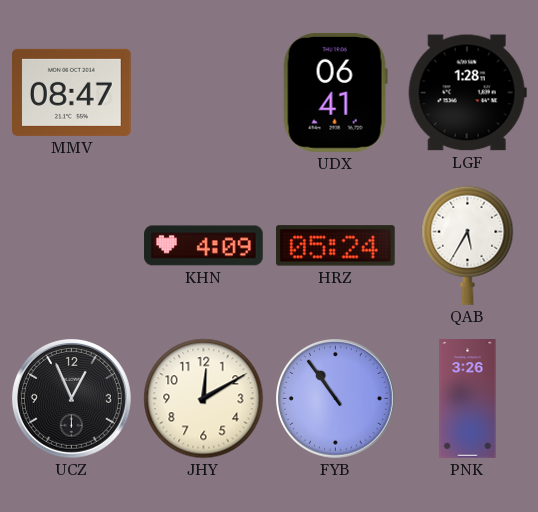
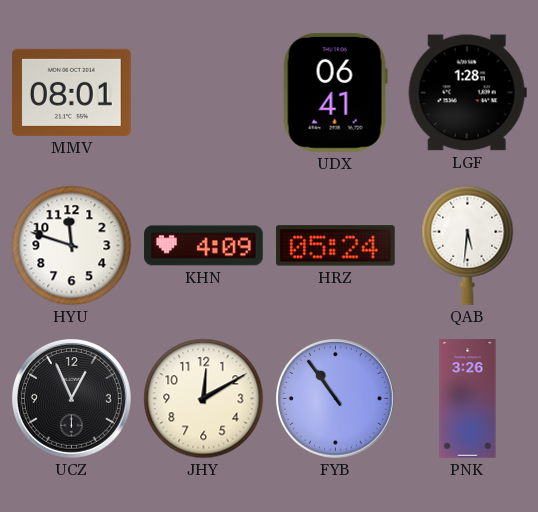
MMV: 08:47 -> 08:01
HYU: none -> 11:48
QAB: 5:35 -> 5:31
